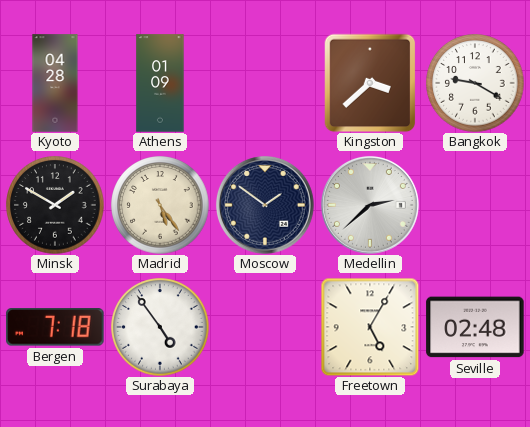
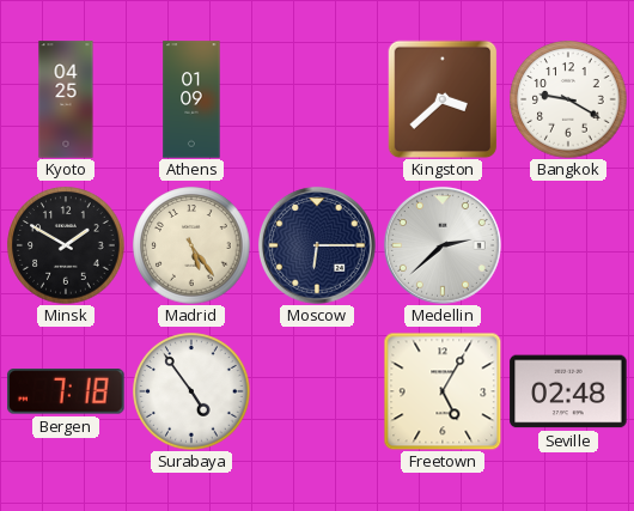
Kyoto: 04:28 -> 04:25
Moscow: 1:51 -> 6:15
